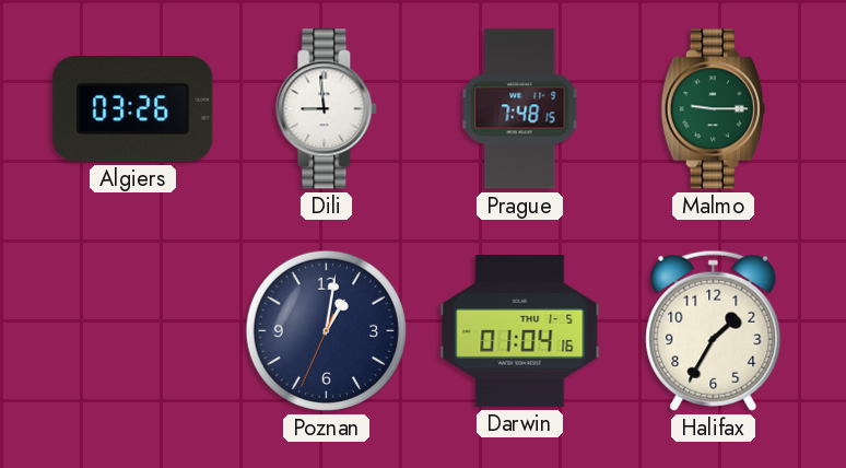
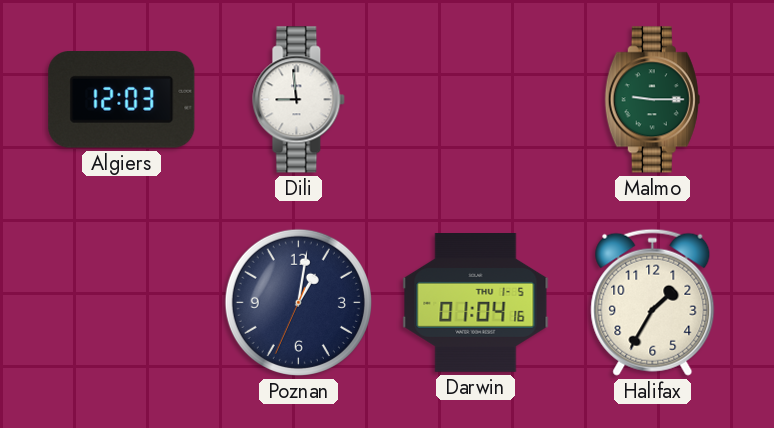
Algiers: 03:26 -> 12:03
Prague: 7:48 -> none
